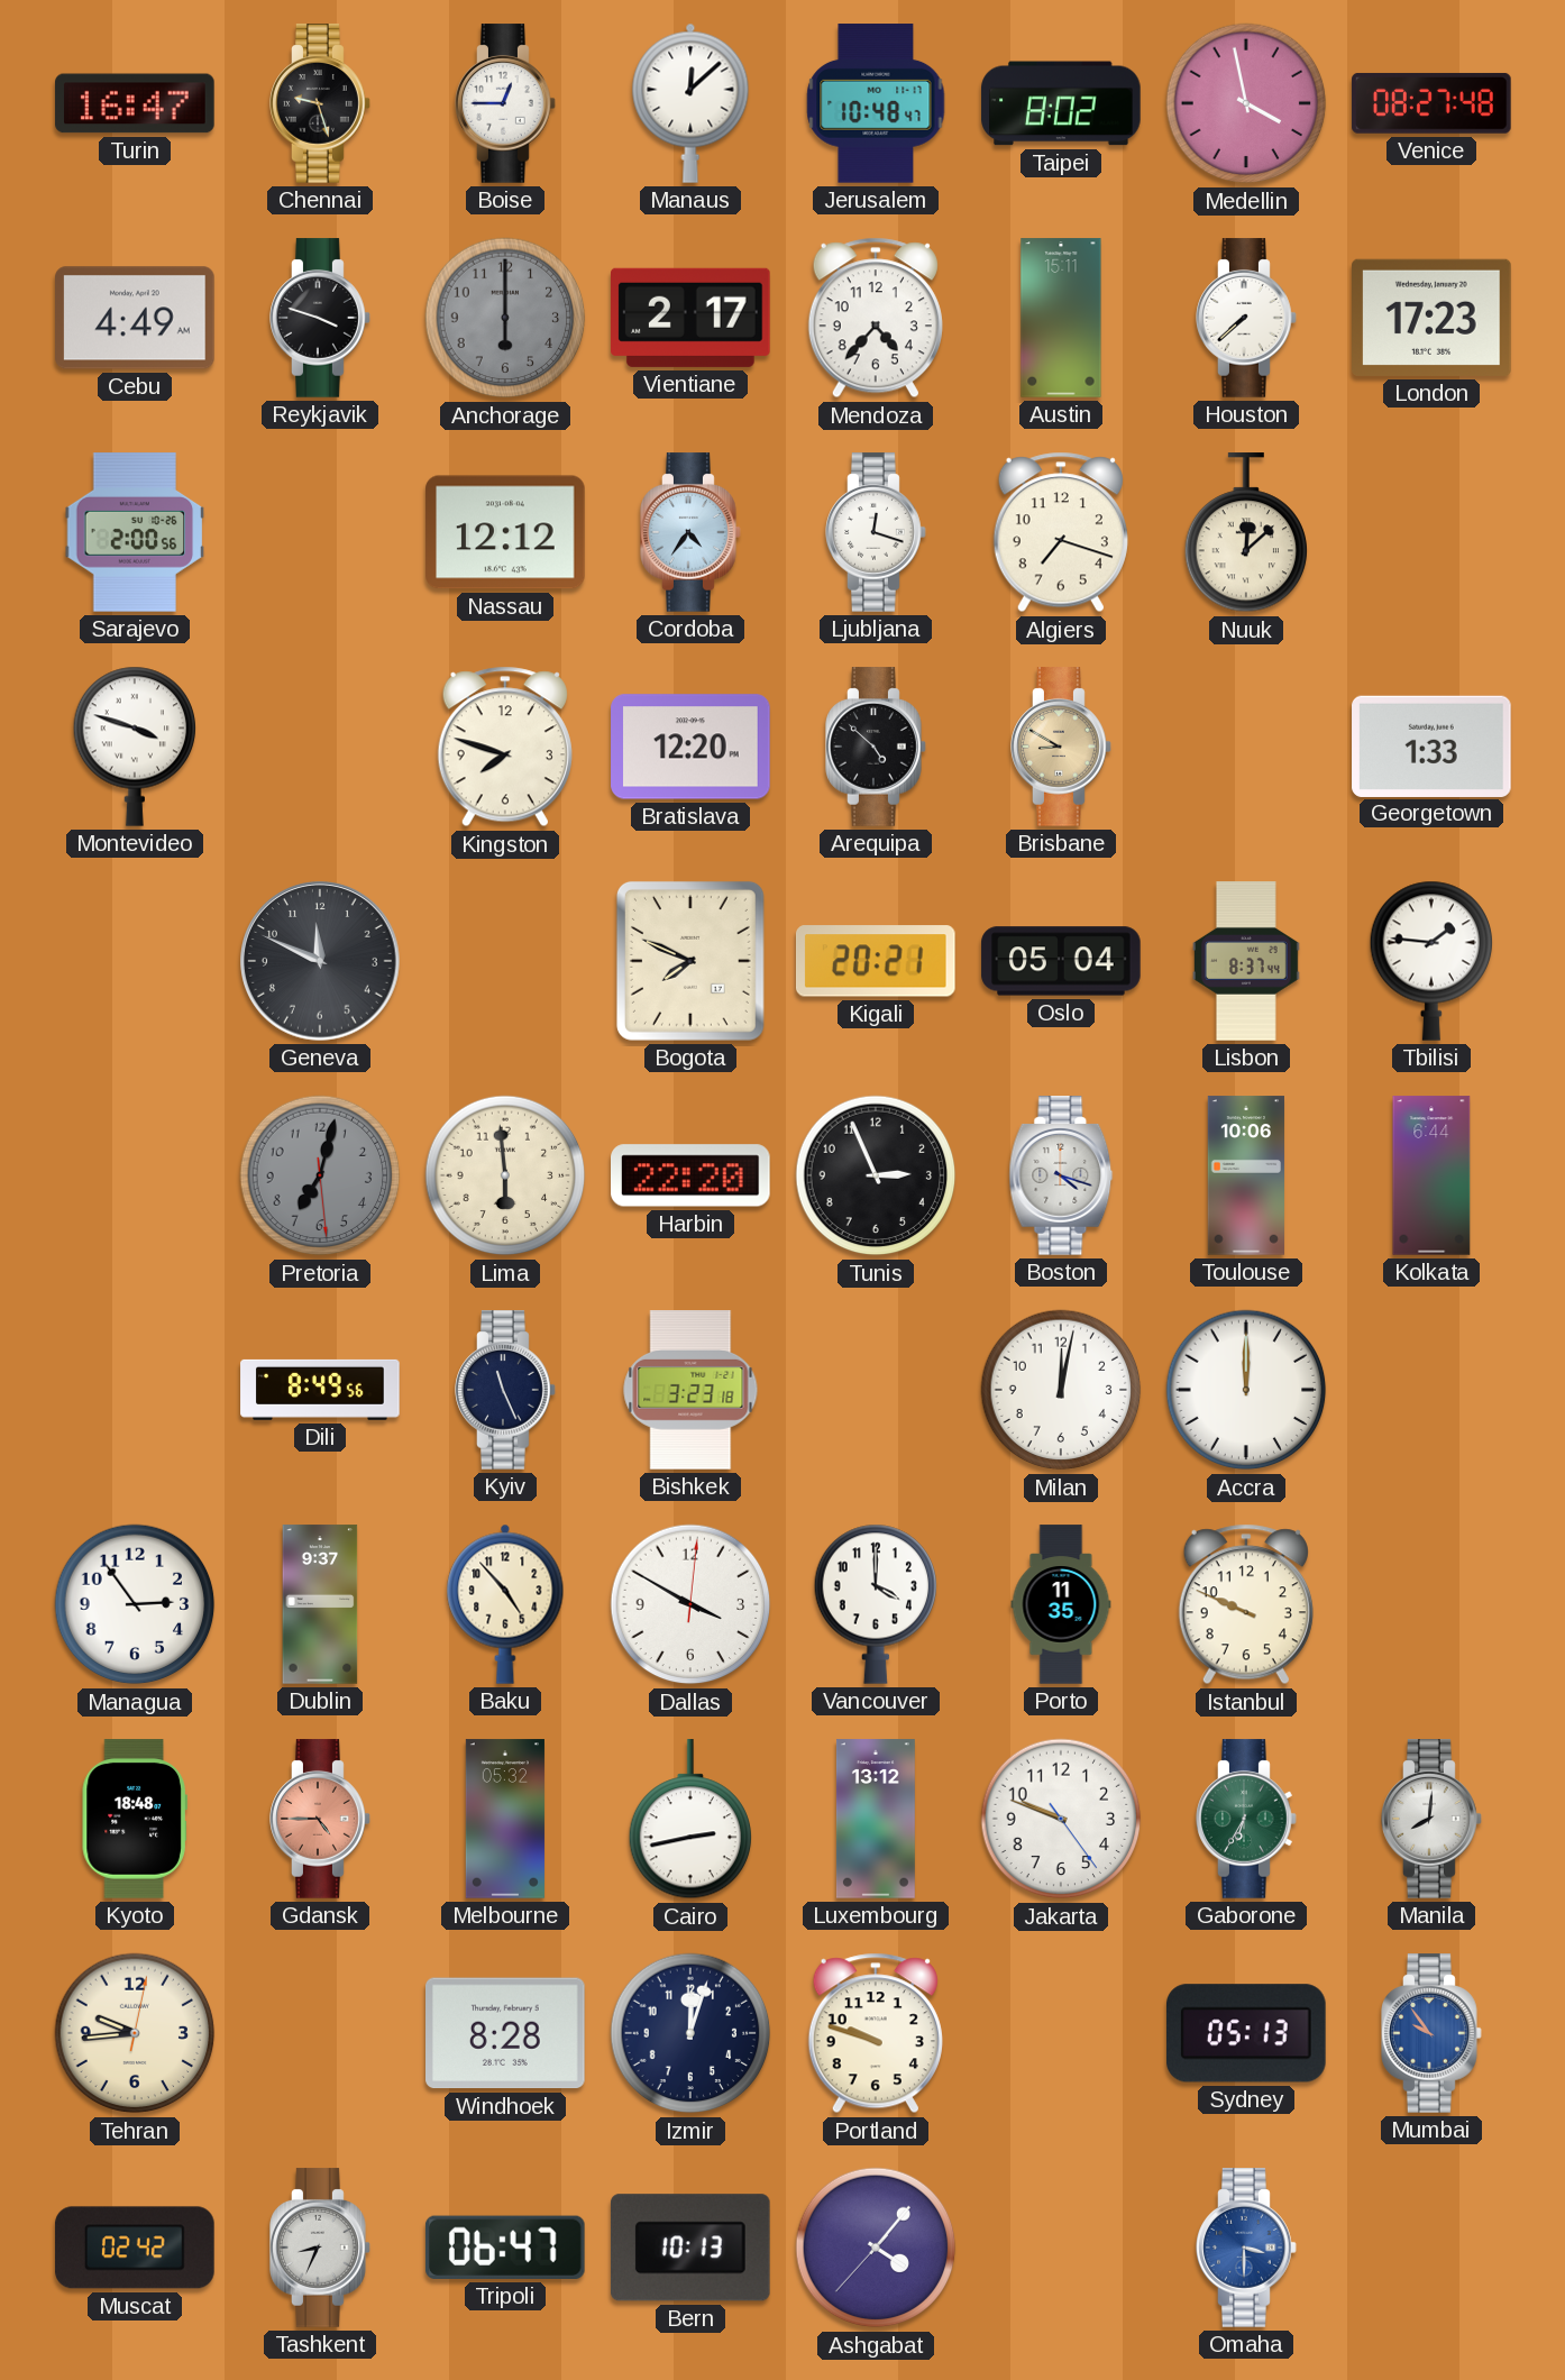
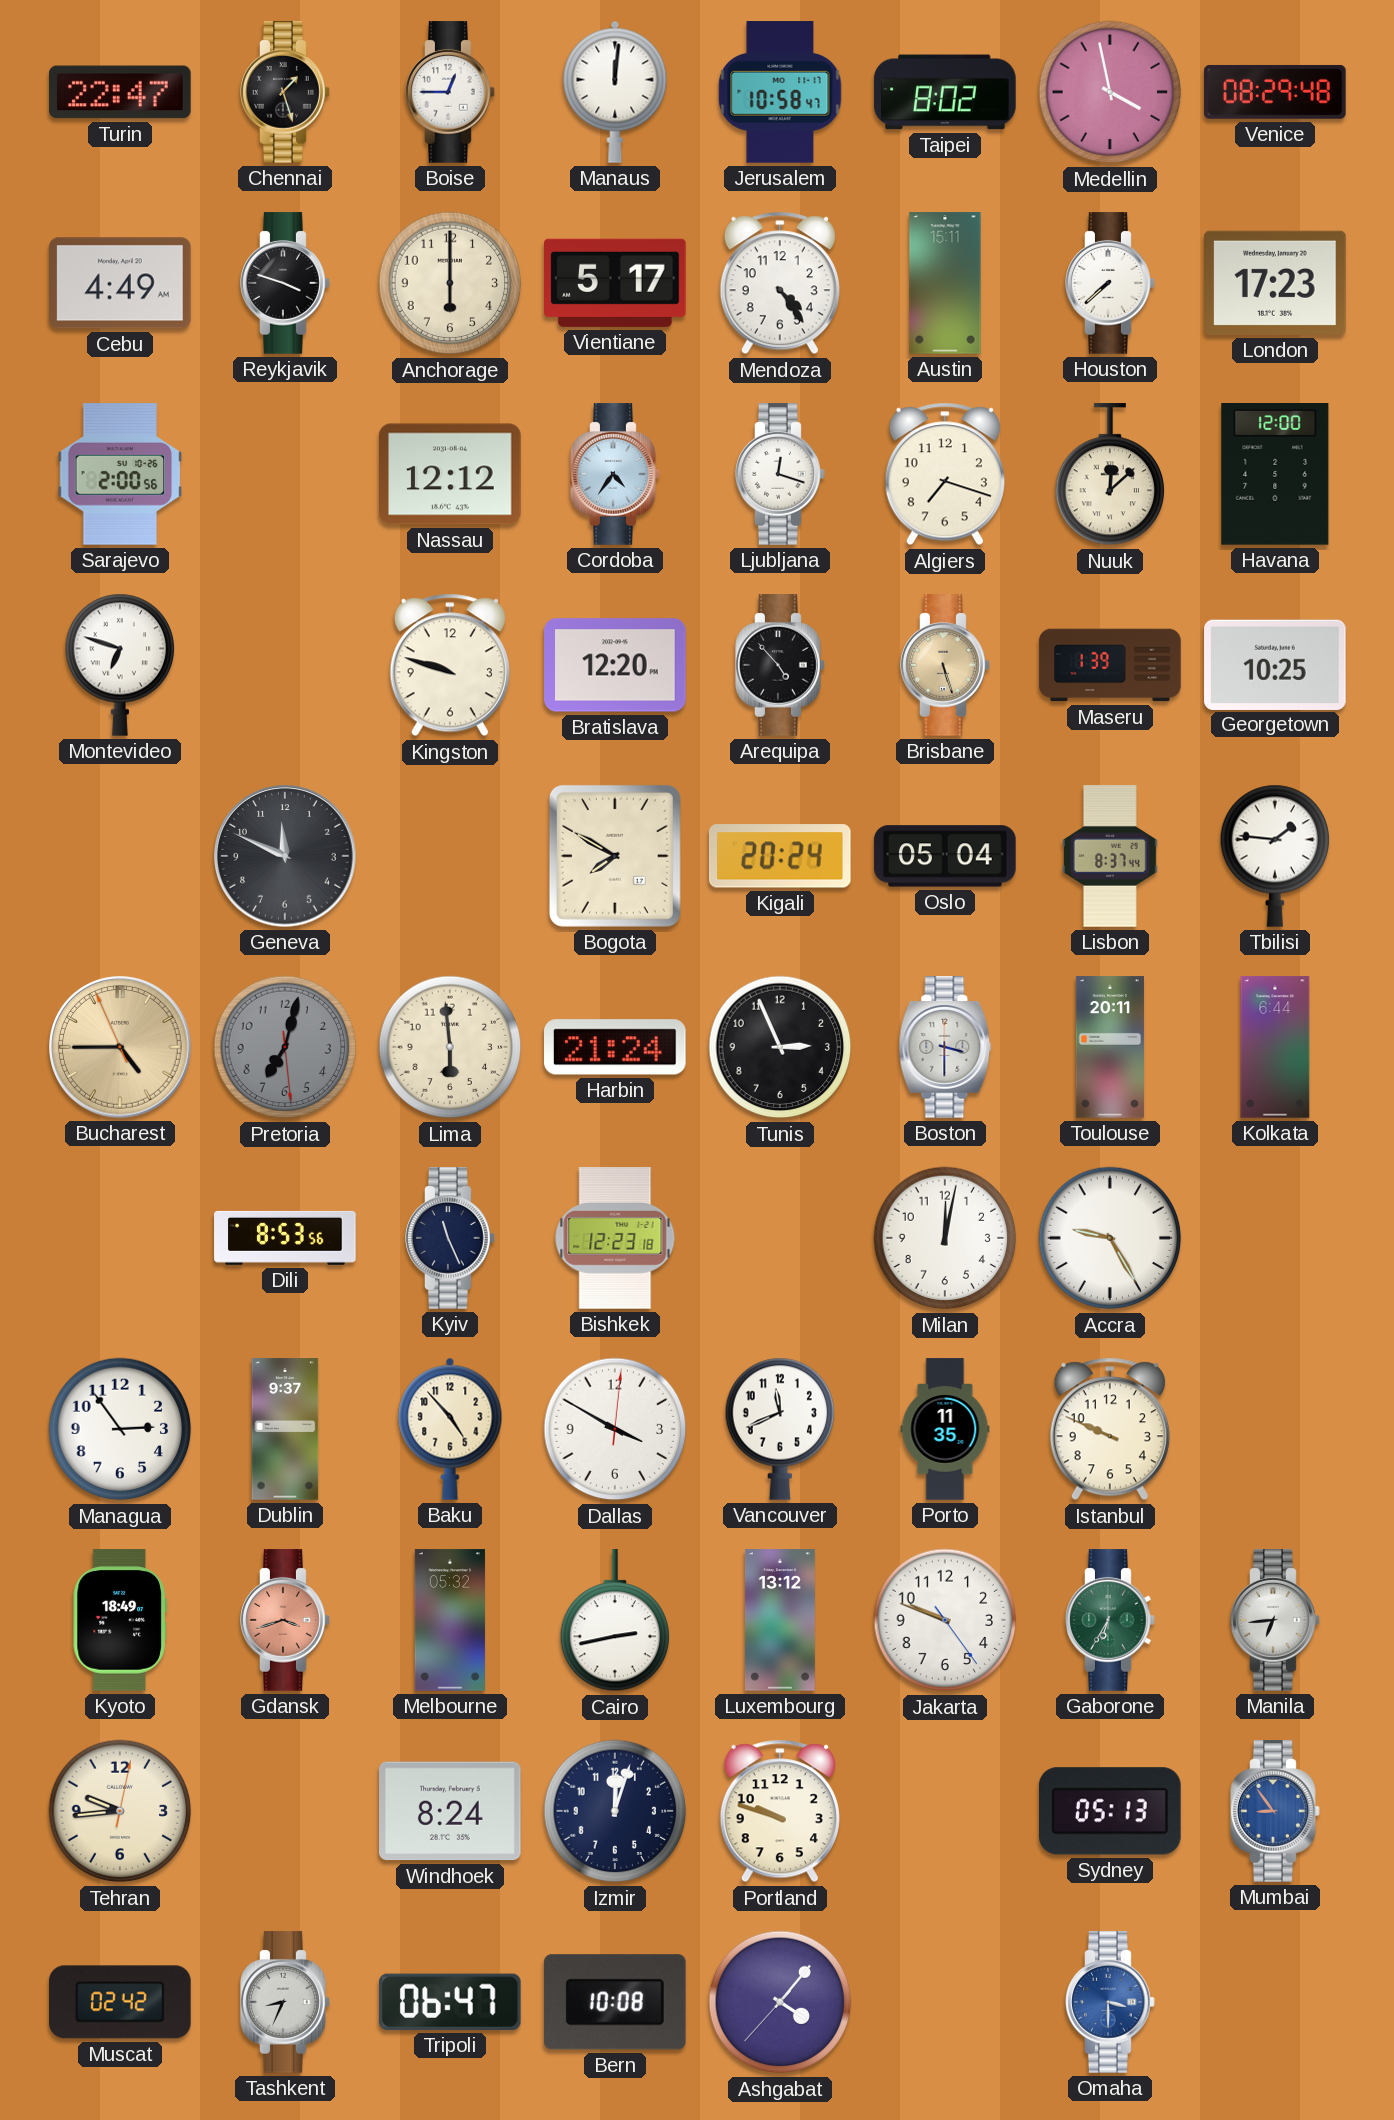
Turin: 16:47 -> 22:47
Chennai: 9:27 -> 1:27
Manaus: 12:08 -> 12:01
Jerusalem: 10:48 -> 10:58
Venice: 08:27 -> 08:29
Anchorage dial: grey -> cream
Vientiane: 2:17 -> 5:17
Mendoza: 4:37 -> 4:24
Havana: none -> 12:00
Montevideo: 3:48 -> 6:48
Kingston: 7:48 -> 9:48
Arequipa: 4:52 -> 4:53
Brisbane: 8:50 -> 5:27
Maseru: none -> 1:39
Georgetown: 1:33 -> 10:25
Bogota: 7:49 -> 7:50
Kigali: 20:21 -> 20:24
Bucharest: none -> 4:44
Harbin: 22:20 -> 21:24
Boston: 4:18 -> 3:30
Toulouse: 10:06 -> 20:11
Dili: 8:49 -> 8:53
Bishkek: 3:23 -> 12:23
Accra: 12:00 -> 9:25
Vancouver: 4:00 -> 11:41
Kyoto: 18:48 -> 18:49
Gdansk: 4:45 -> 3:42
Manila: 8:01 -> 6:44
Windhoek: 8:28 -> 8:24
Mumbai: 9:54 -> 8:54
Bern: 10:13 -> 10:08
